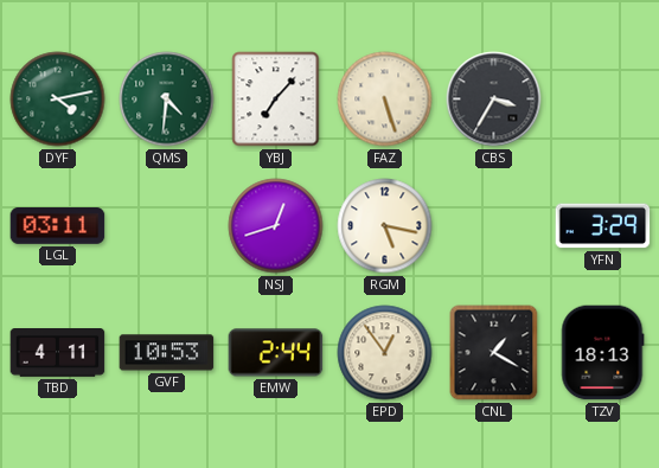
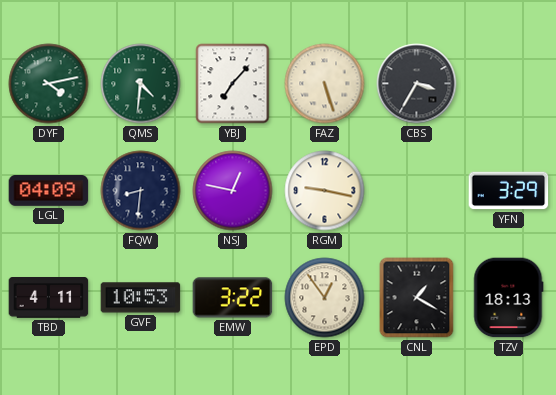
LGL: 03:11 -> 04:09
FQW: none -> 8:31
NSJ: 12:42 -> 12:47
RGM: 5:17 -> 9:17
EMW: 2:44 -> 3:22
